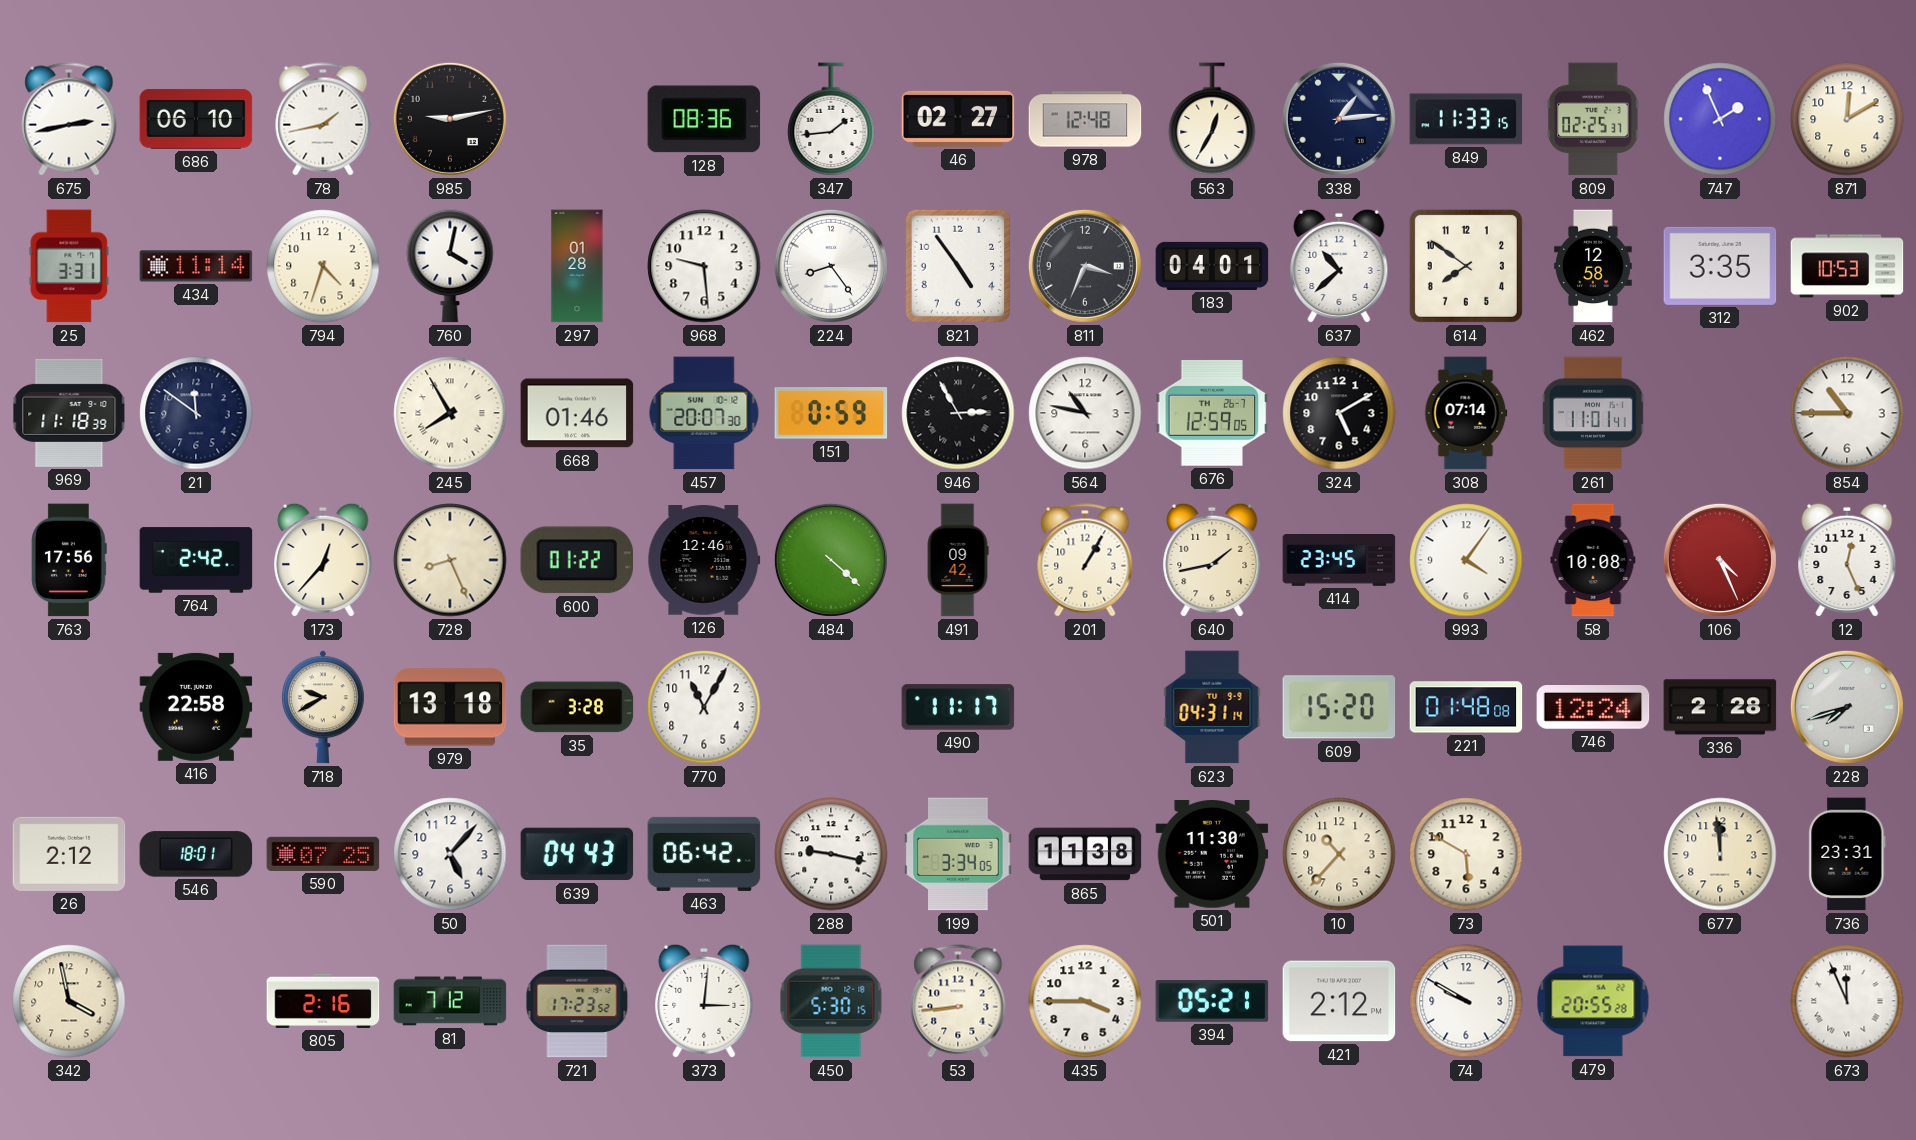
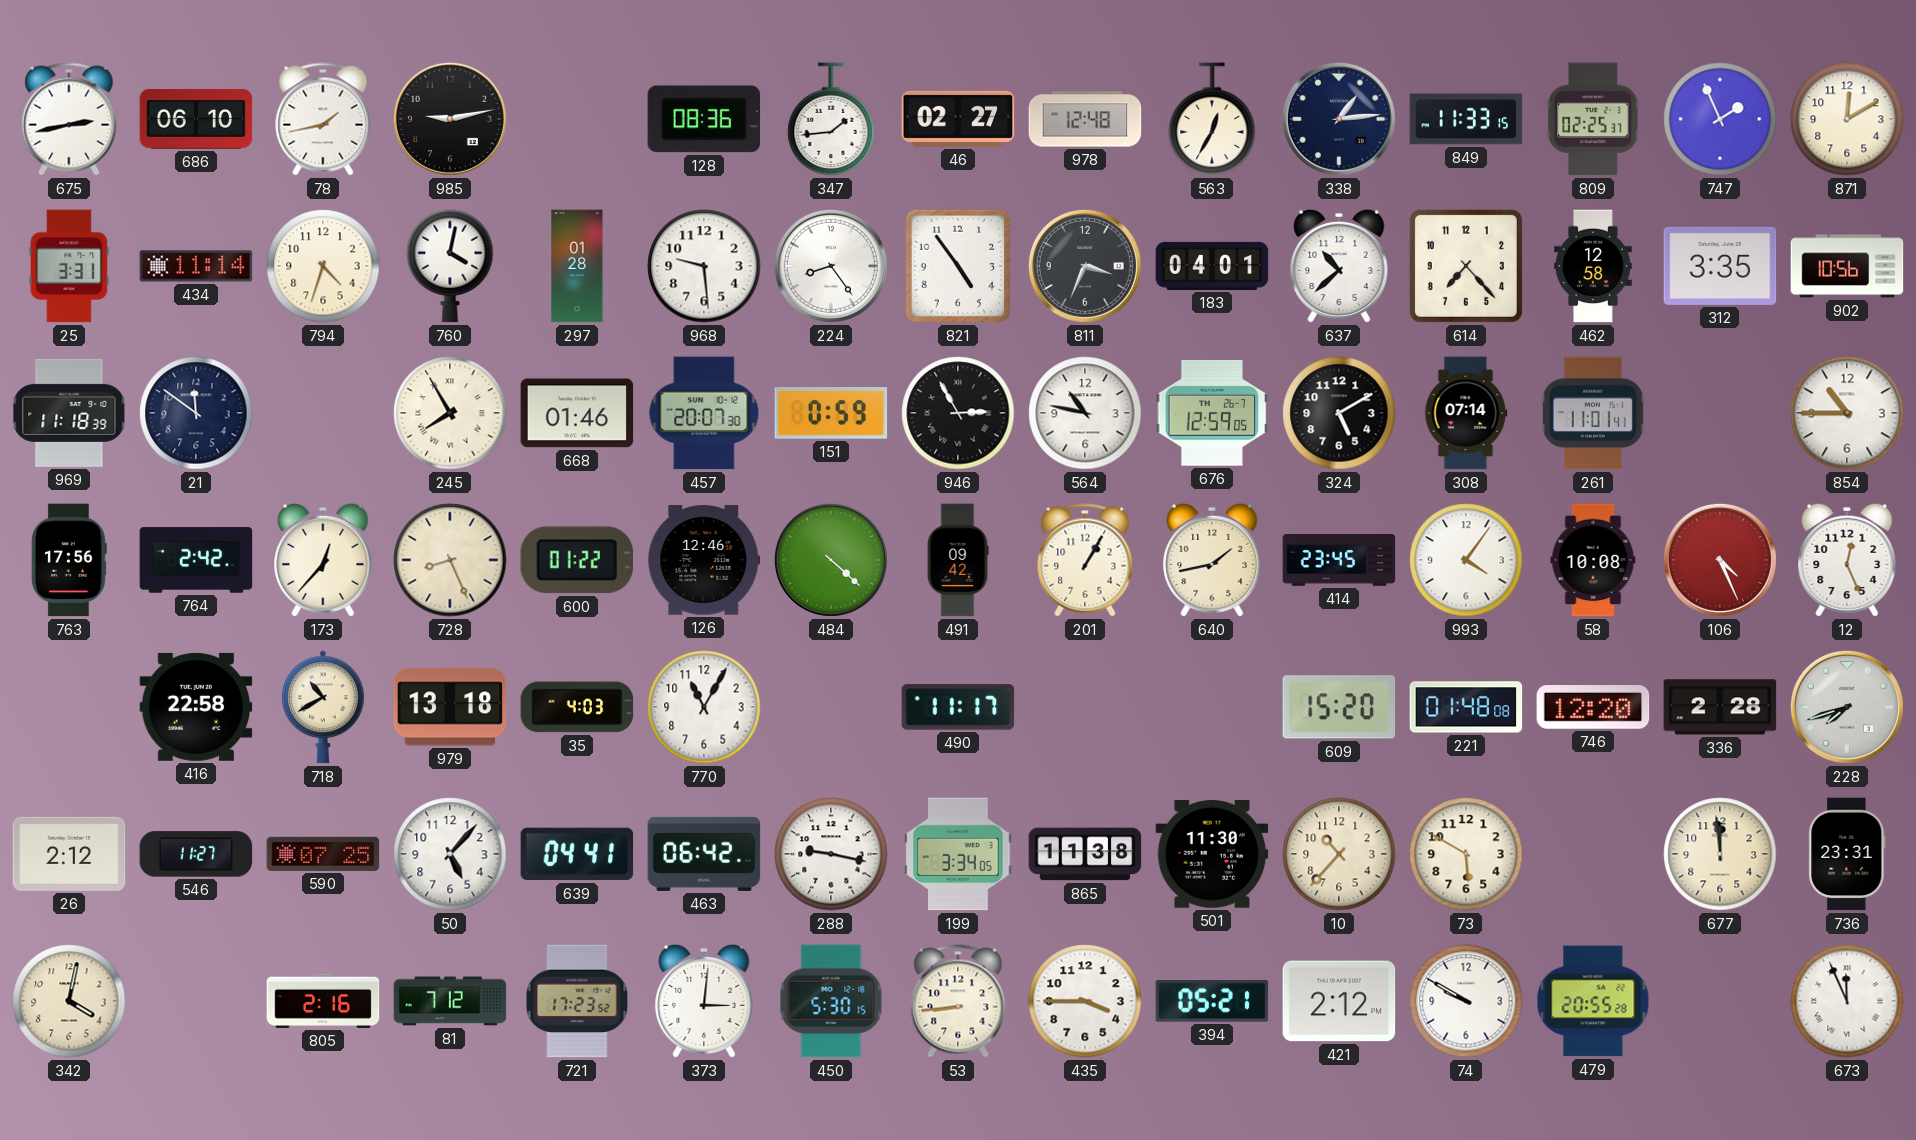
614: 7:51 -> 7:23
902: 10:53 -> 10:56
718: 9:40 -> 10:40
35: 3:28 -> 4:03
623: 04:31 -> none
746: 12:24 -> 12:20
546: 18:01 -> 11:27
639: 04:43 -> 04:41
342: 3:58 -> 4:02
